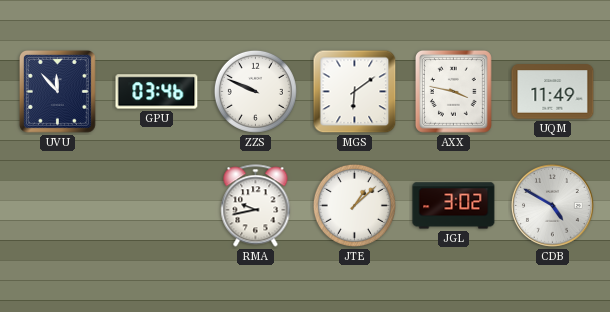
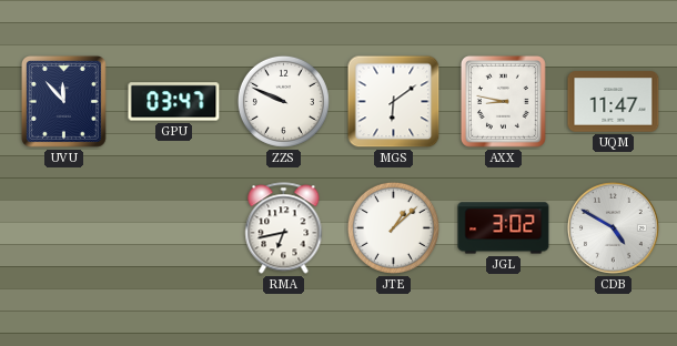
GPU: 03:46 -> 03:47
AXX: 3:47 -> 8:47
UQM: 11:49 -> 11:47
RMA: 9:43 -> 6:43
